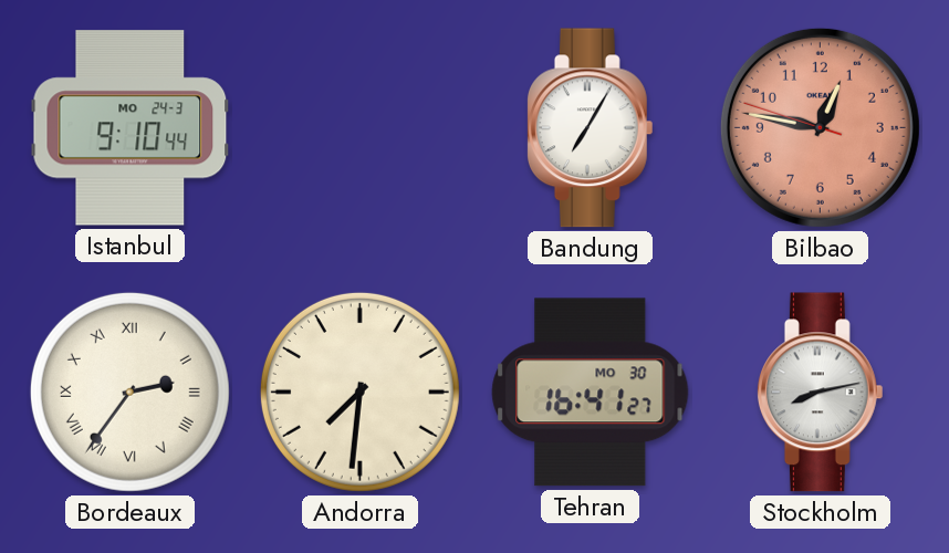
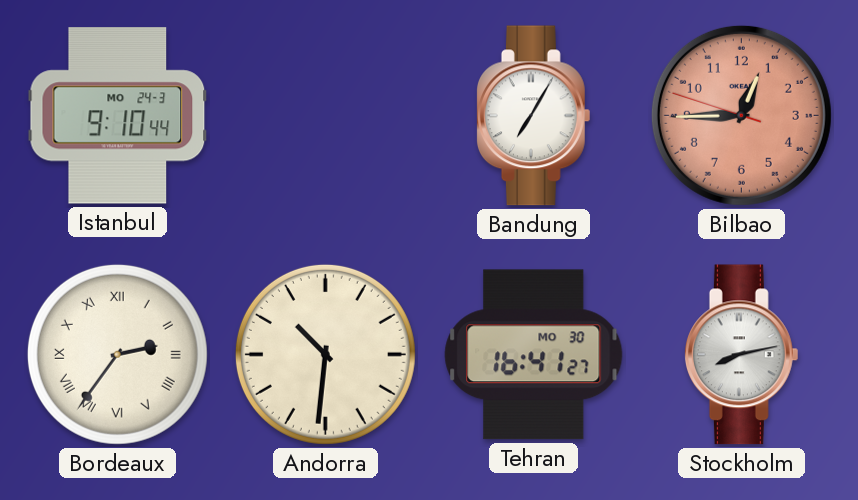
Bilbao: 12:46 -> 12:44
Andorra: 7:31 -> 10:31
